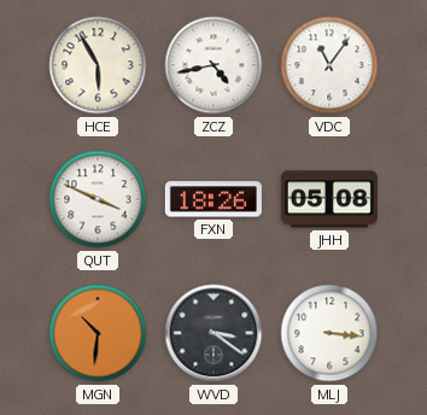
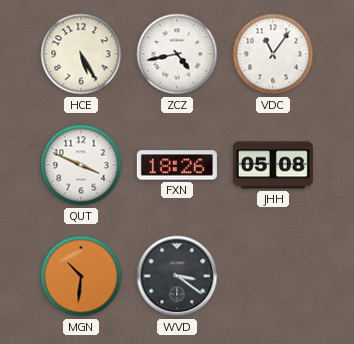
HCE: 5:55 -> 5:25
MLJ: 3:16 -> none
